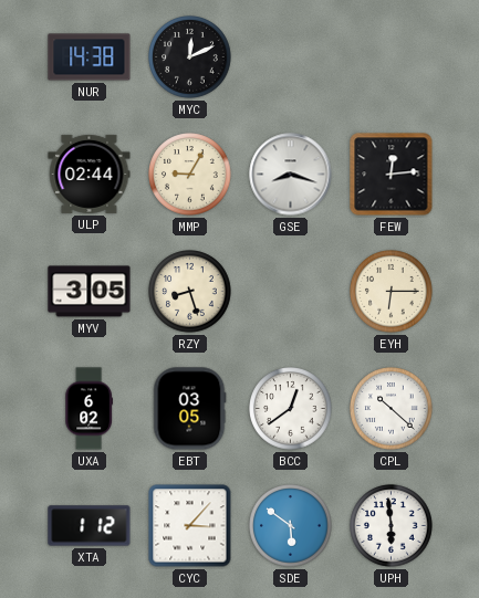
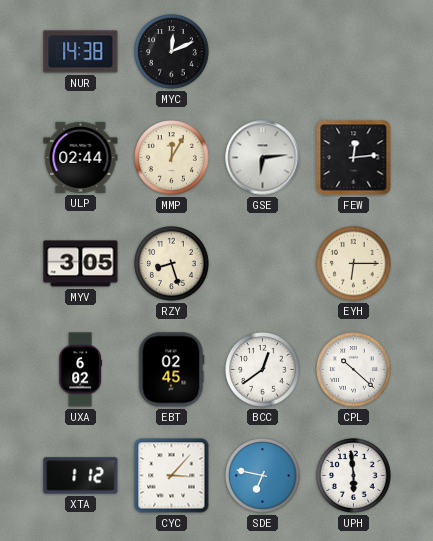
MMP: 9:05 -> 12:05
GSE: 8:18 -> 6:14
EBT: 03:05 -> 02:45
SDE: 5:51 -> 6:47
